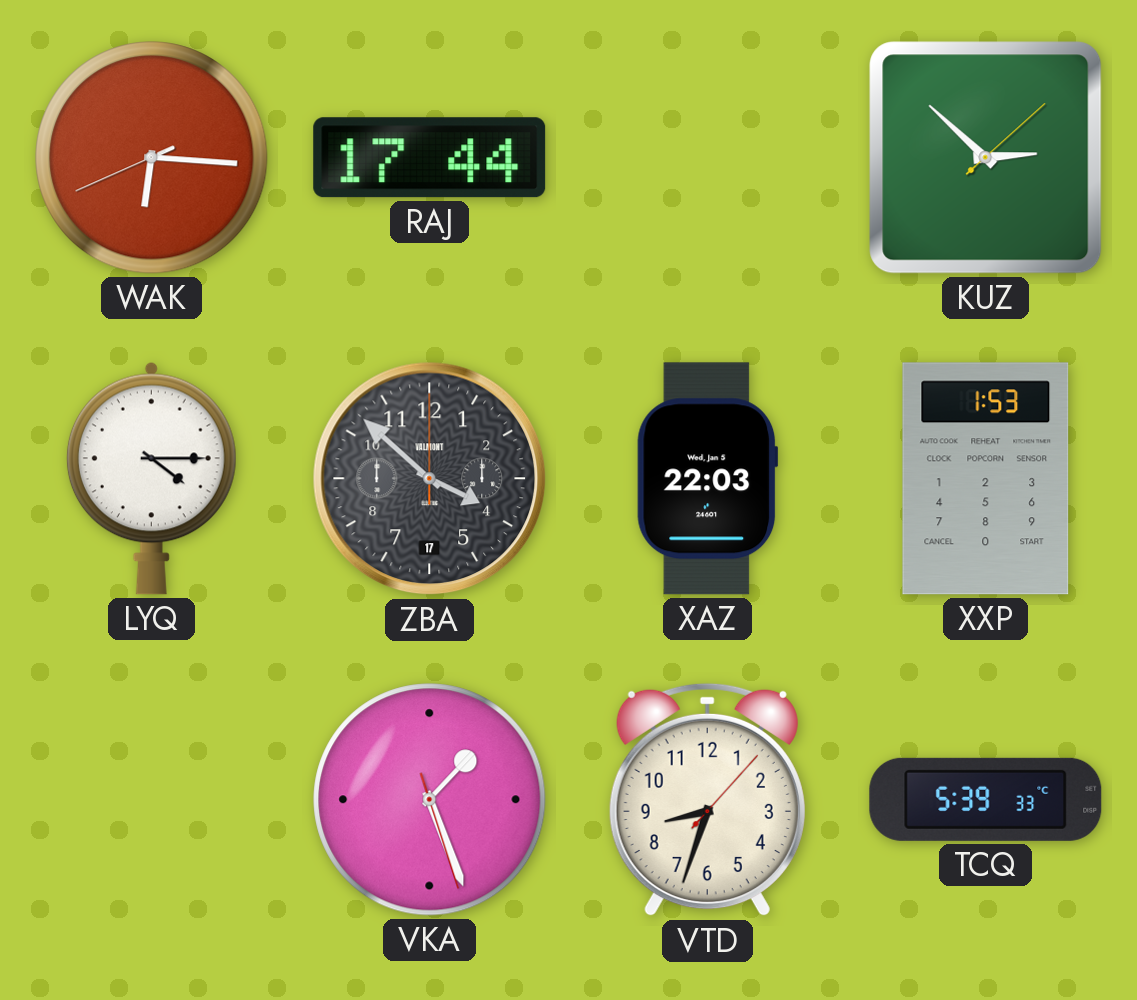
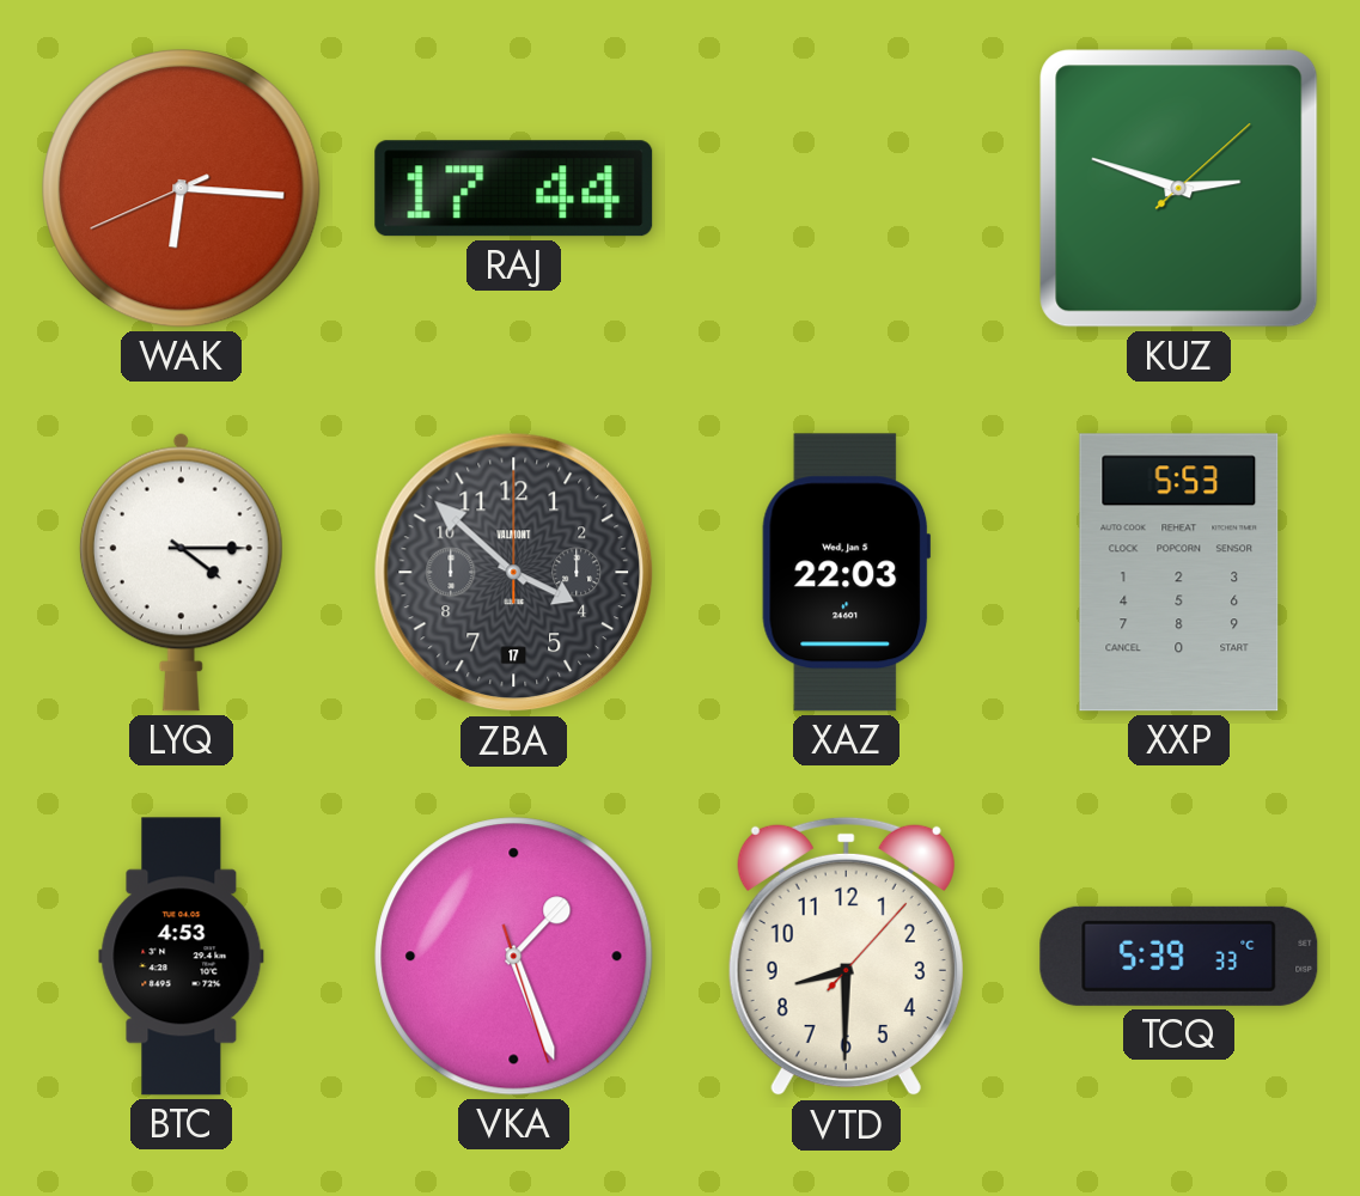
KUZ: 2:52 -> 2:48
XXP: 1:53 -> 5:53
BTC: none -> 4:53
VTD: 8:33 -> 8:30
